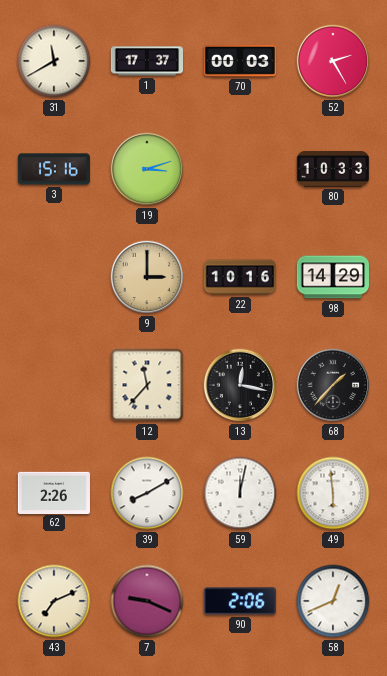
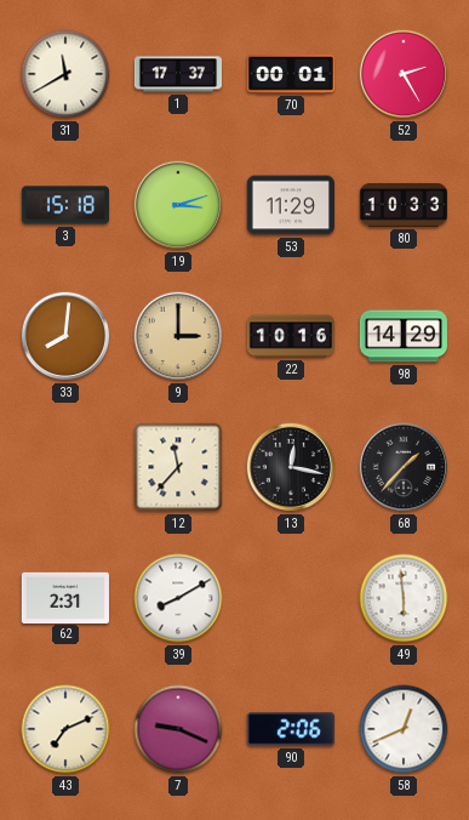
70: 00:03 -> 00:01
3: 15:16 -> 15:18
53: none -> 11:29
33: none -> 8:01
62: 2:26 -> 2:31
59: 12:02 -> none
